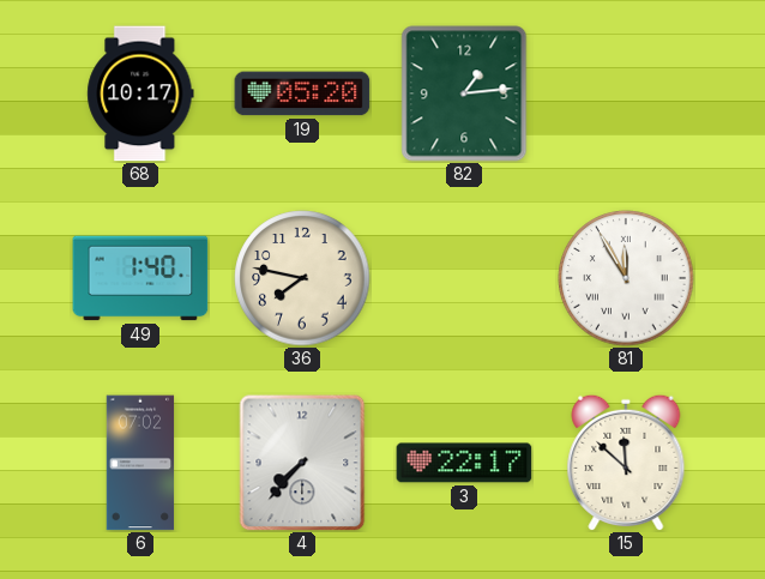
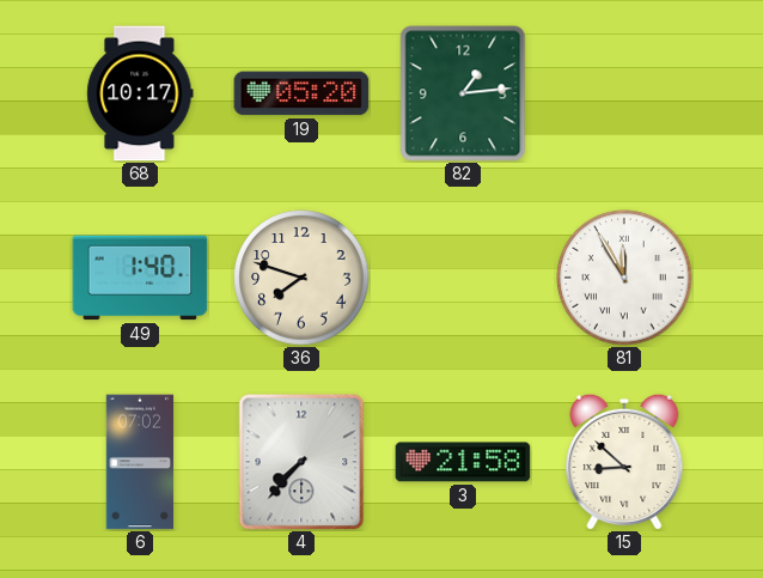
36: 7:47 -> 7:48
3: 22:17 -> 21:58
15: 11:52 -> 8:52
